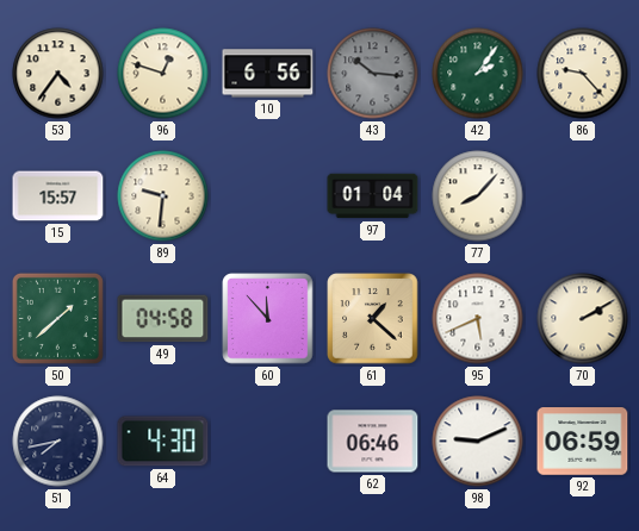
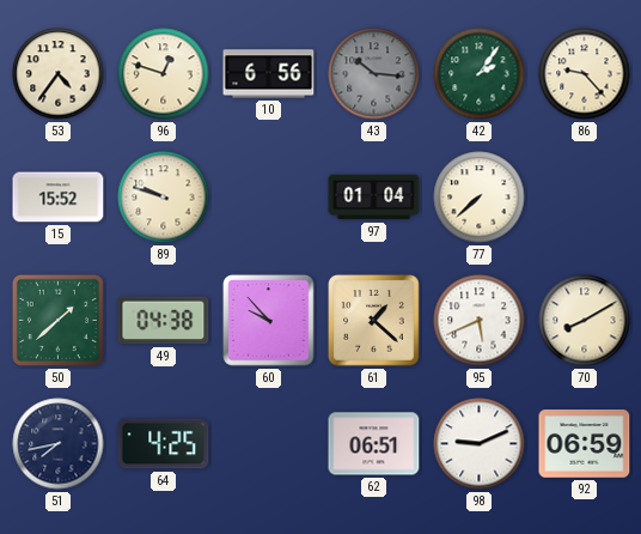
15: 15:57 -> 15:52
89: 9:31 -> 9:48
77: 8:07 -> 7:38
49: 04:58 -> 04:38
60: 11:53 -> 9:53
70: 2:10 -> 8:10
64: 4:30 -> 4:25
62: 06:46 -> 06:51
